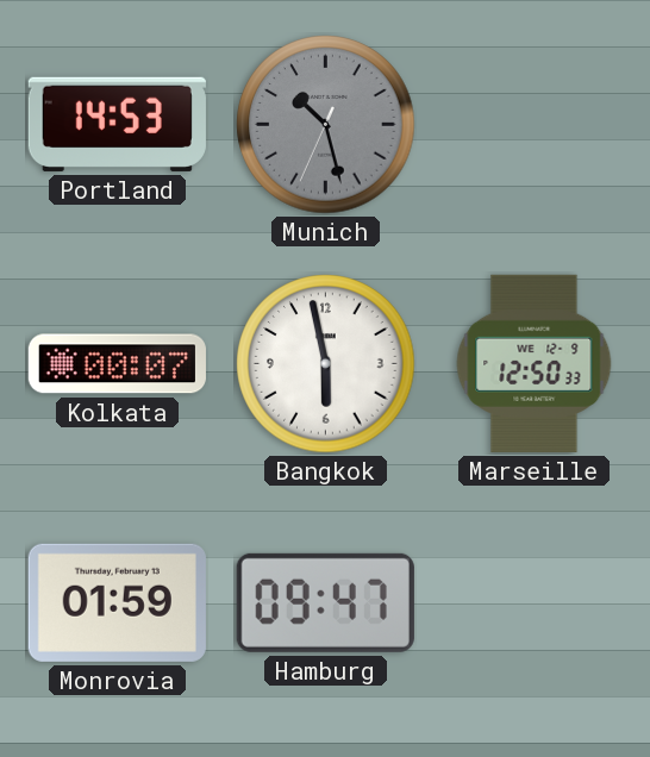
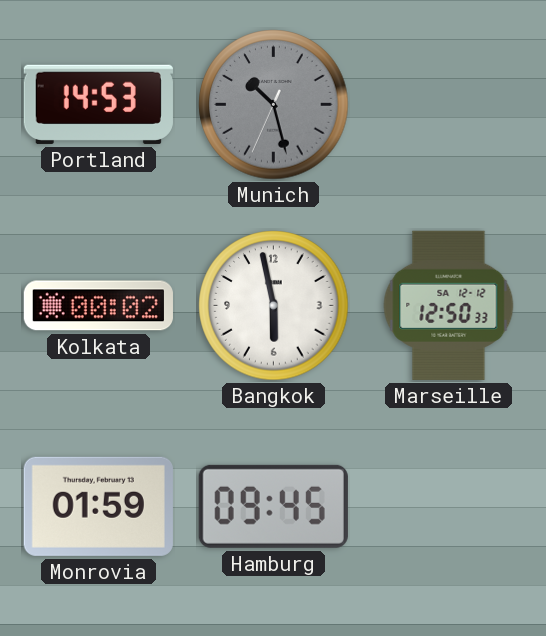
Kolkata: 00:07 -> 00:02
Marseille date: WE 12-9 -> SA 12-12
Hamburg: 09:47 -> 09:45
